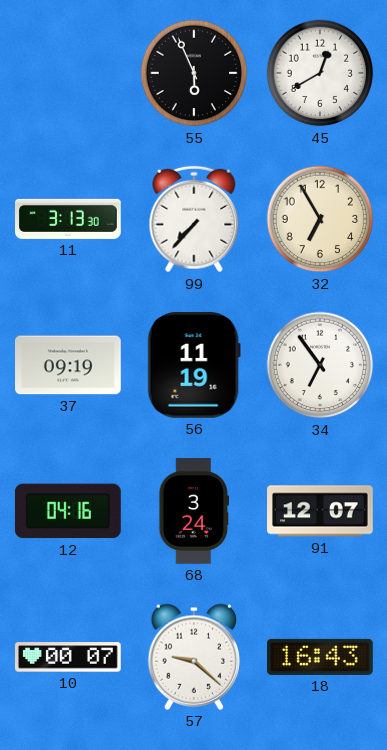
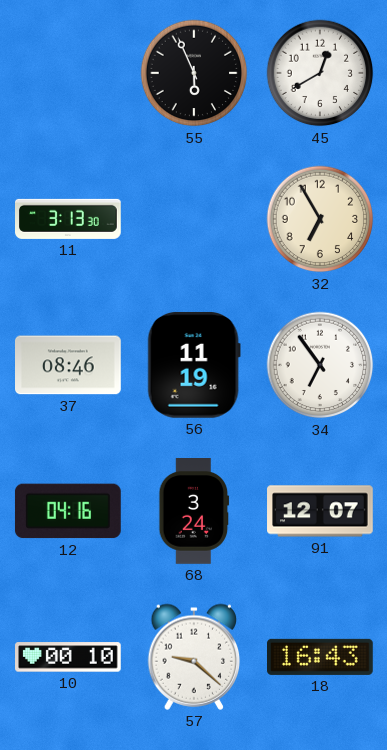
99: 7:37 -> none
37: 09:19 -> 08:46
10: 00:07 -> 00:10
